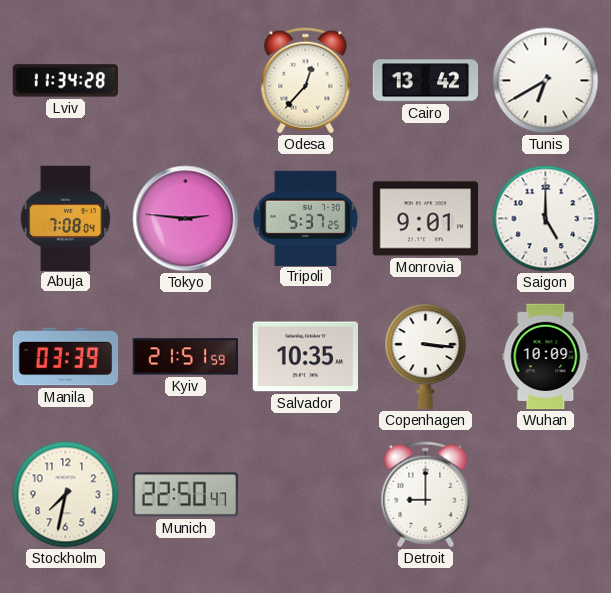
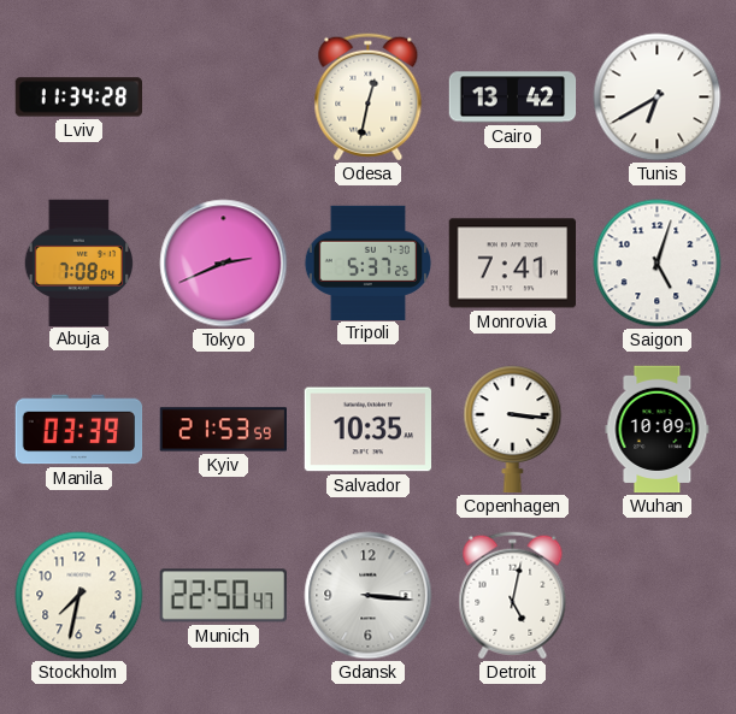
Odesa: 12:37 -> 12:32
Tokyo: 2:46 -> 2:41
Monrovia: 9:01 -> 7:41
Saigon: 5:00 -> 5:03
Kyiv: 21:51 -> 21:53
Gdansk: none -> 3:16
Detroit: 9:00 -> 5:02
